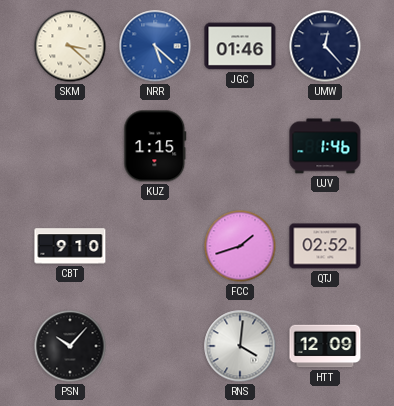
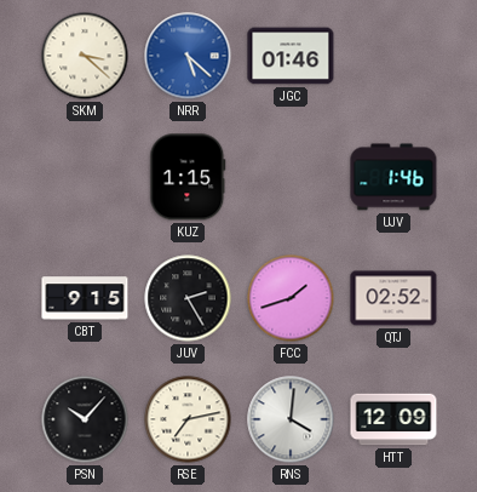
UMW: 12:23 -> none
CBT: 9:10 -> 9:15
JUV: none -> 2:25
RSE: none -> 7:13
